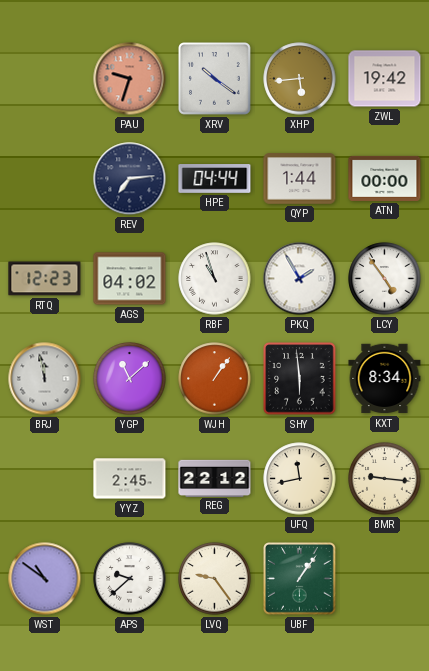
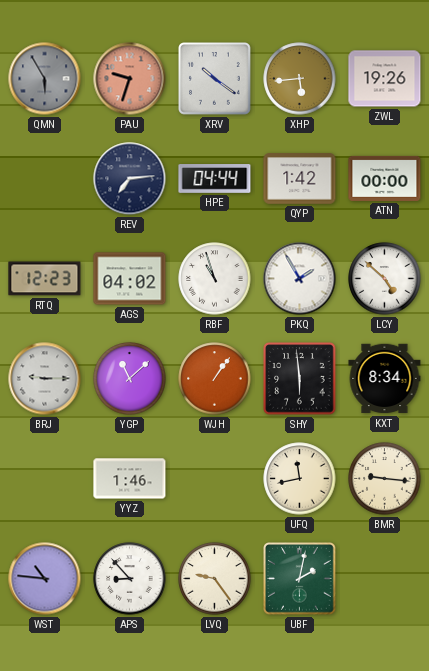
QMN: none -> 5:55
ZWL: 19:42 -> 19:26
QYP: 1:44 -> 1:42
LCY: 4:54 -> 4:52
BRJ: 11:58 -> 9:15
YYZ: 2:45 -> 1:46
REG: 22:12 -> none
WST: 10:51 -> 10:46
APS: 9:38 -> 8:53
UBF: 1:06 -> 2:02
